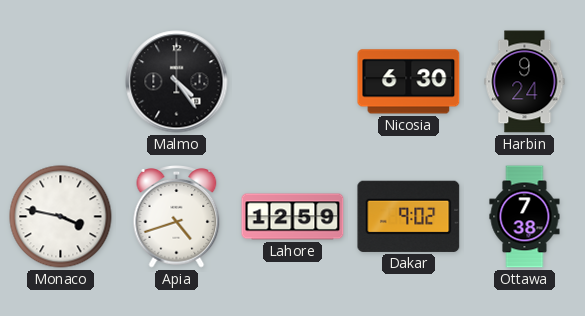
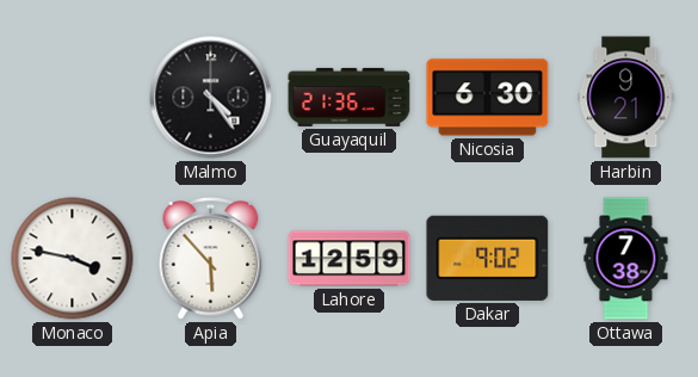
Guayaquil: none -> 21:36
Harbin: 9:24 -> 9:21
Apia: 4:42 -> 5:53
